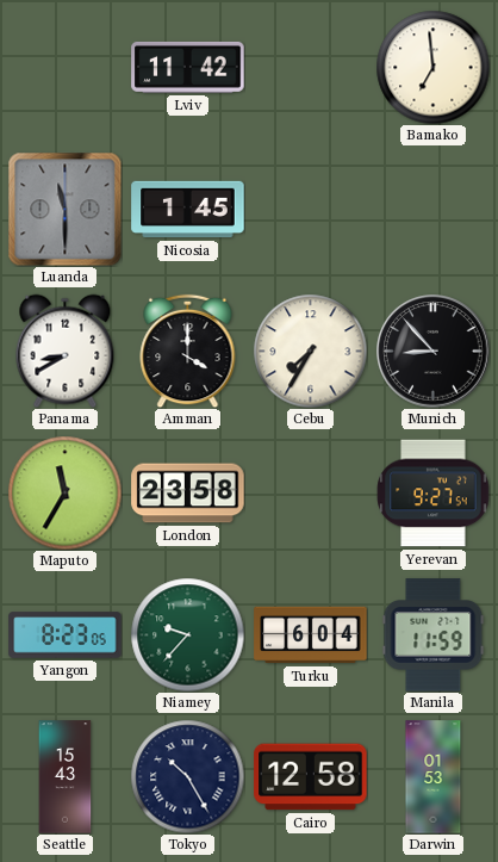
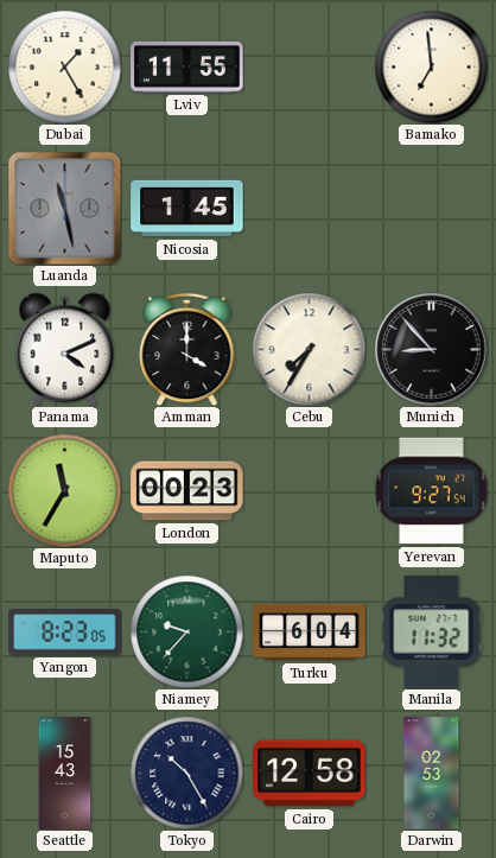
Dubai: none -> 1:25
Lviv: 11:42 -> 11:55
Luanda: 11:30 -> 11:28
Panama: 8:40 -> 4:11
London: 23:58 -> 00:23
Manila: 11:59 -> 11:32
Darwin: 01:53 -> 02:53
